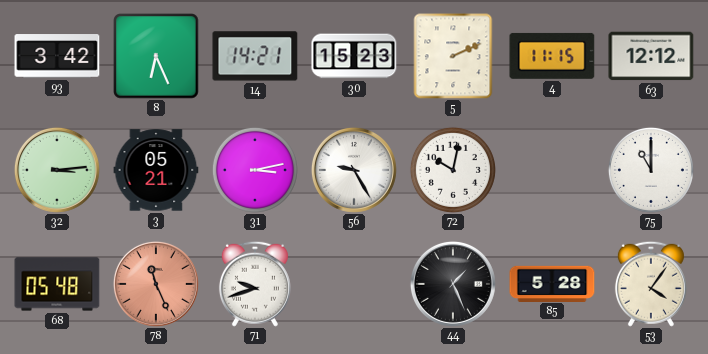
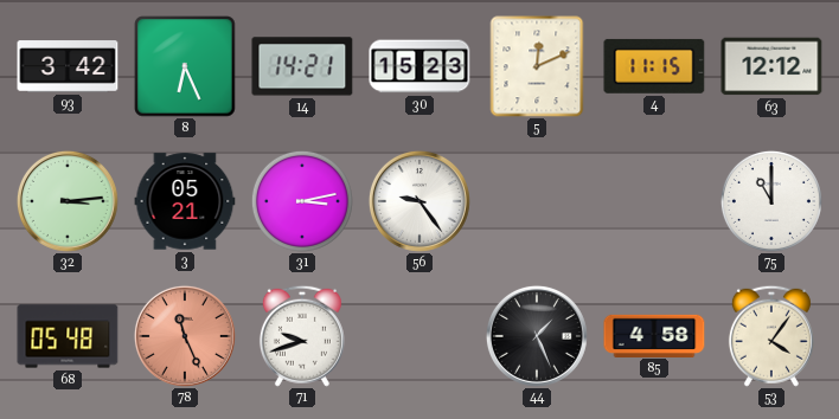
5: 2:11 -> 12:11
56: 9:25 -> 9:24
72: 10:02 -> none
85: 5:28 -> 4:58
